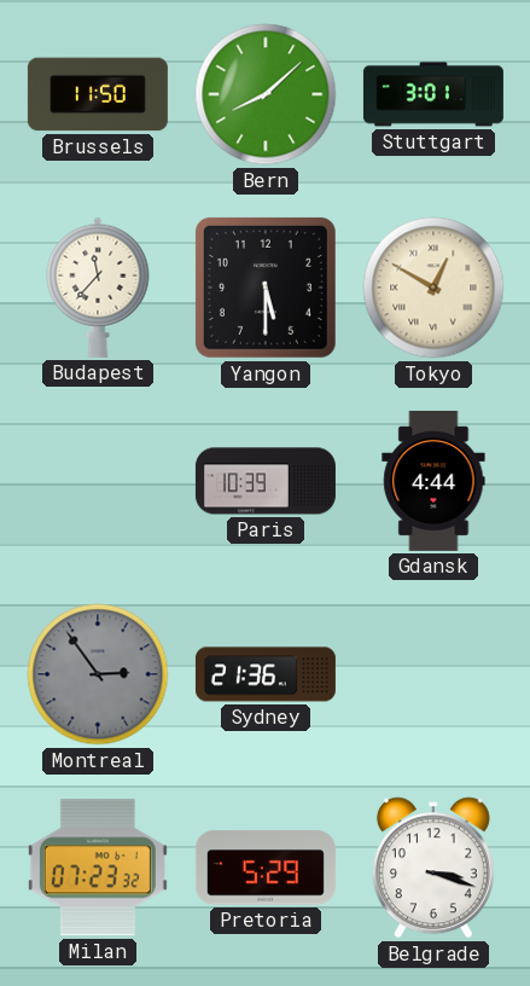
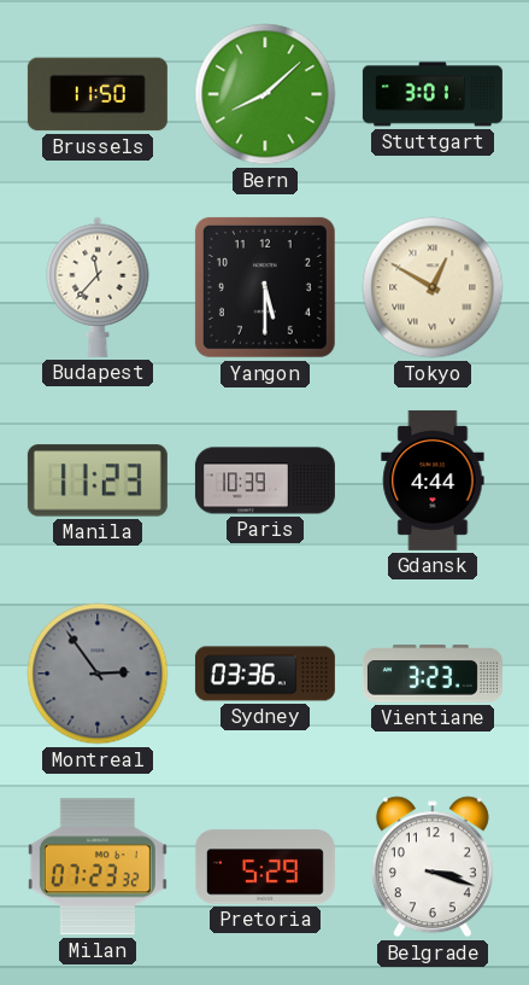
Manila: none -> 11:23
Sydney: 21:36 -> 03:36
Vientiane: none -> 3:23
